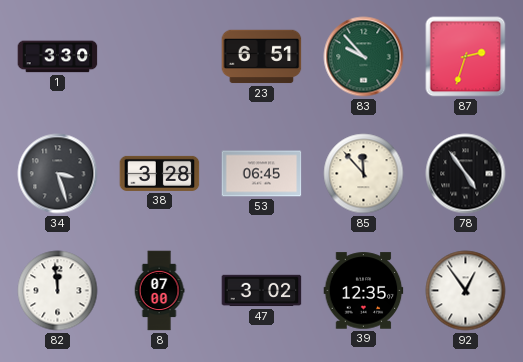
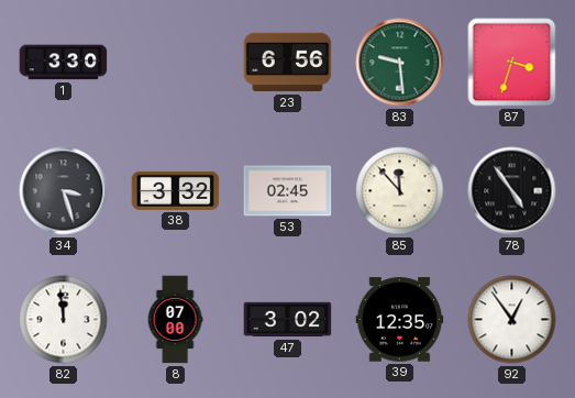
23: 6:51 -> 6:56
83: 9:53 -> 9:29
87: 2:33 -> 3:33
38: 3:28 -> 3:32
53: 06:45 -> 02:45
